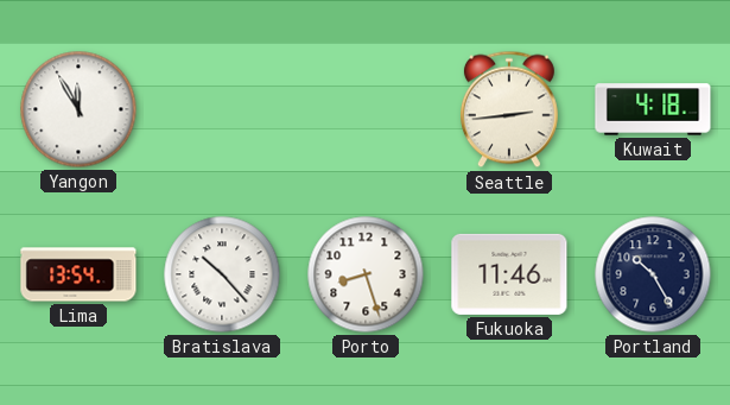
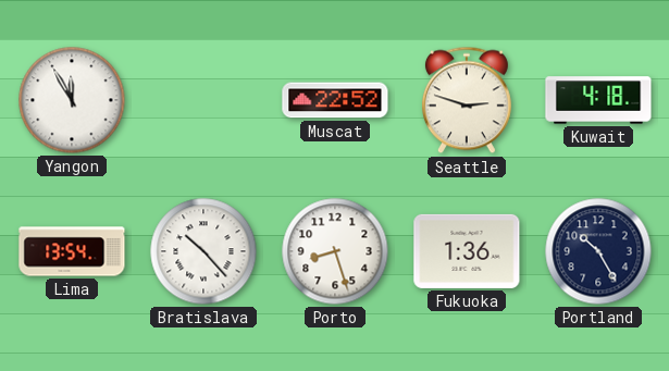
Muscat: none -> 22:52
Seattle: 2:44 -> 2:48
Fukuoka: 11:46 -> 1:36
